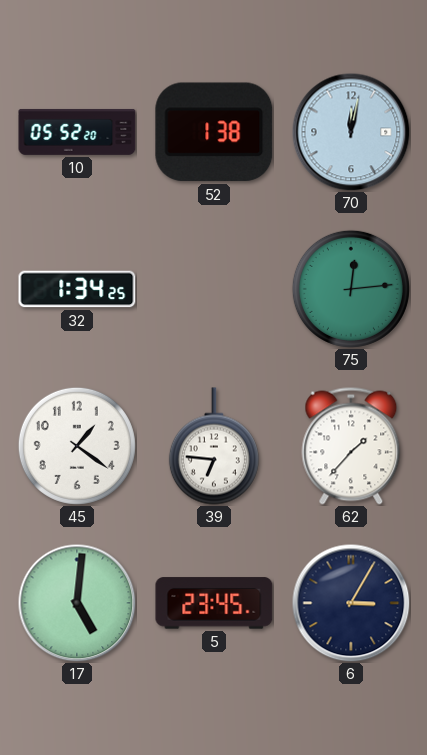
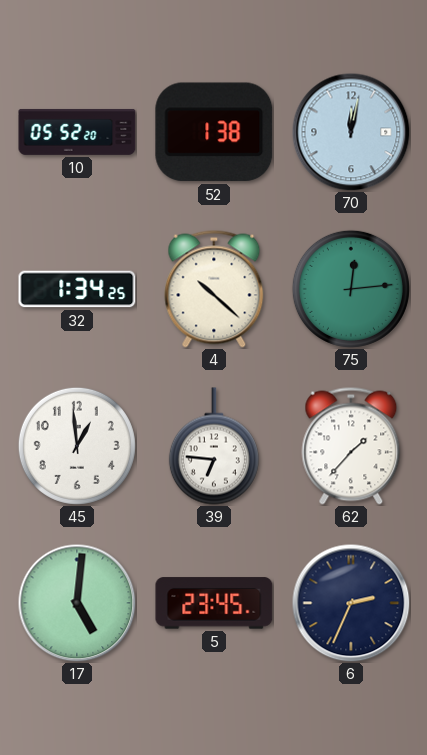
4: none -> 10:22
45: 1:21 -> 12:59
6: 3:05 -> 2:34
